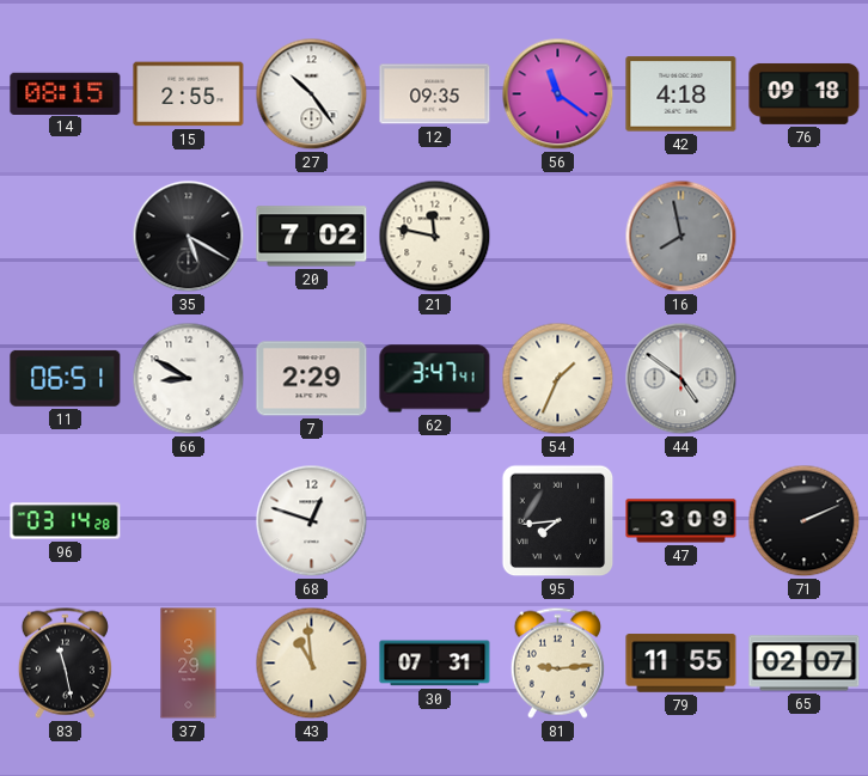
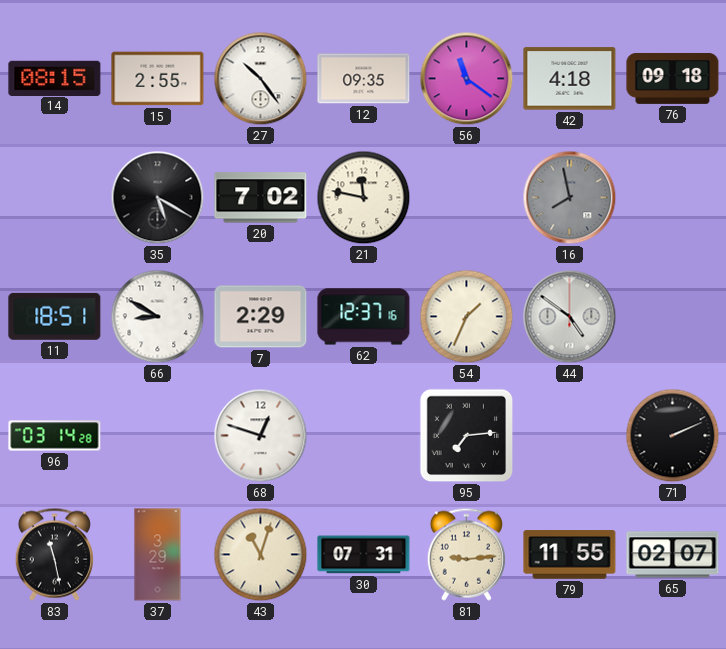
11: 06:51 -> 18:51
62: 3:47 -> 12:37
95: 7:44 -> 7:14
47: 3:09 -> none
43: 10:59 -> 11:03
